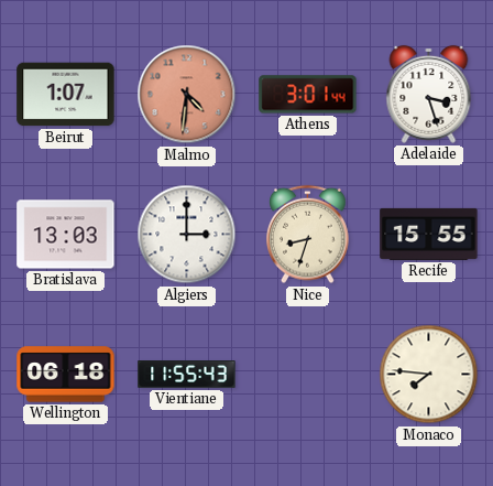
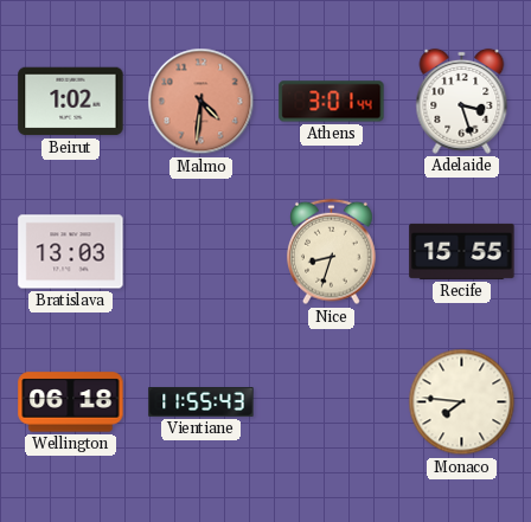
Beirut: 1:07 -> 1:02
Algiers: 3:00 -> none
